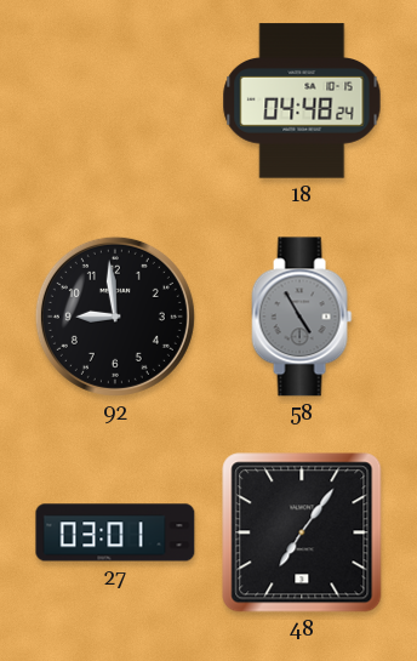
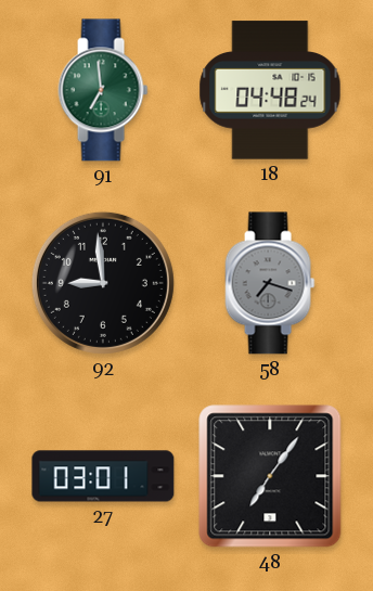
91: none -> 6:59
58: 4:55 -> 7:18
